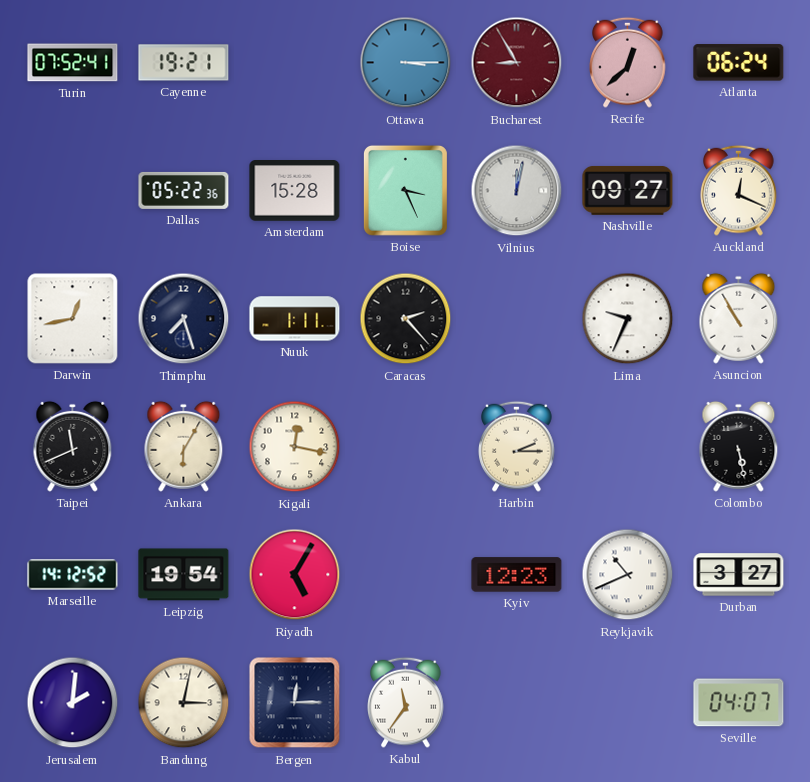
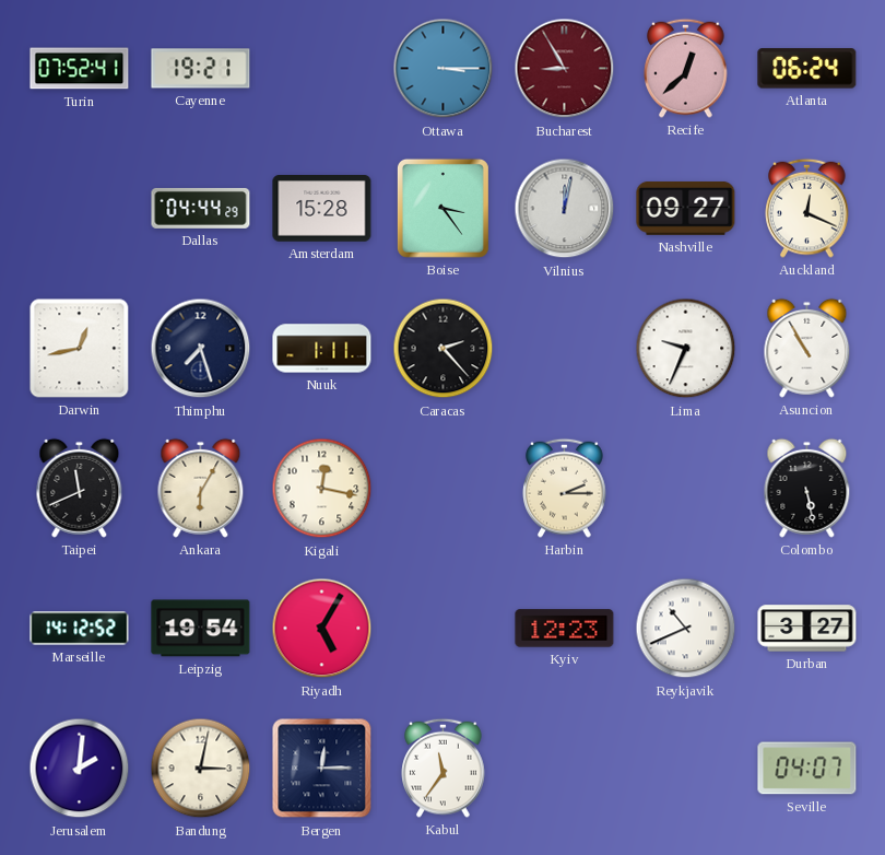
Dallas: 05:22 -> 04:44
Boise: 3:26 -> 3:24
